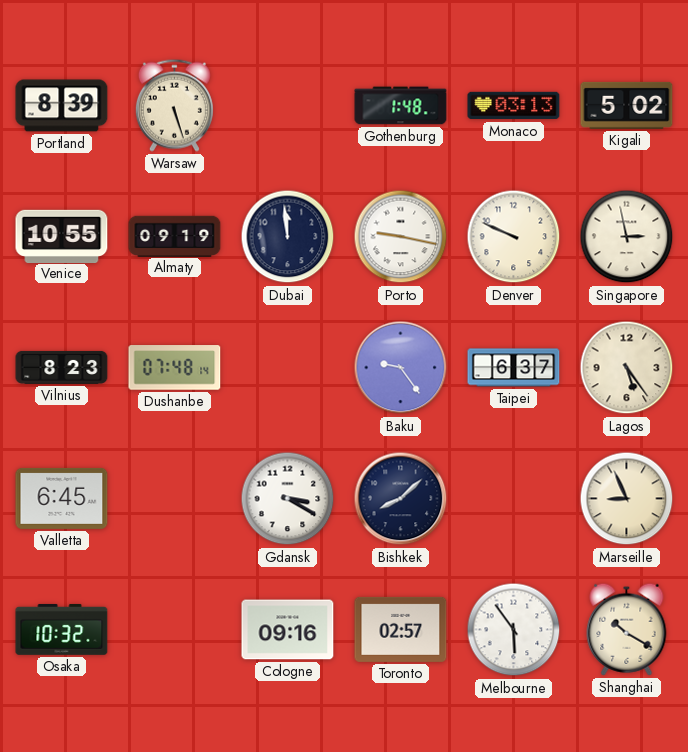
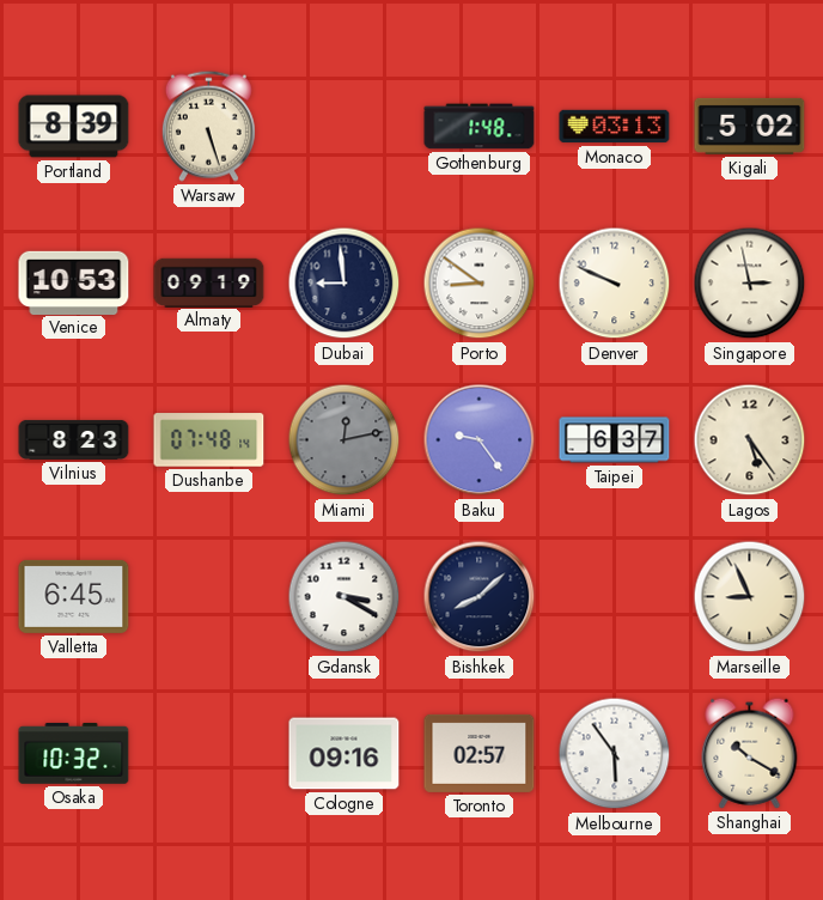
Venice: 10:55 -> 10:53
Dubai: 11:59 -> 8:59
Porto: 9:17 -> 8:51
Miami: none -> 12:13
